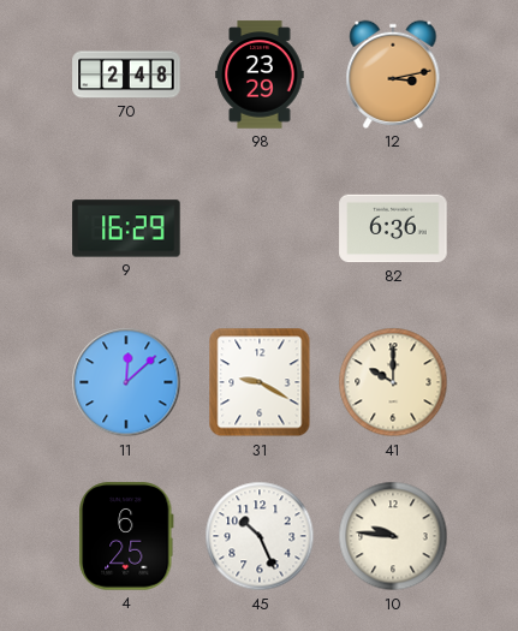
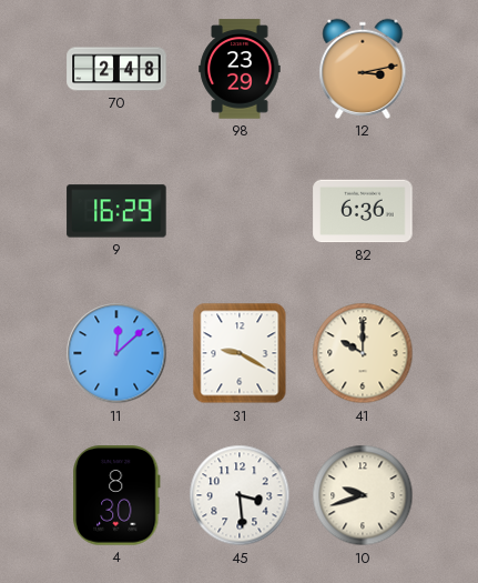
4: 6:25 -> 8:30
45: 10:26 -> 3:29
10: 9:46 -> 9:42
